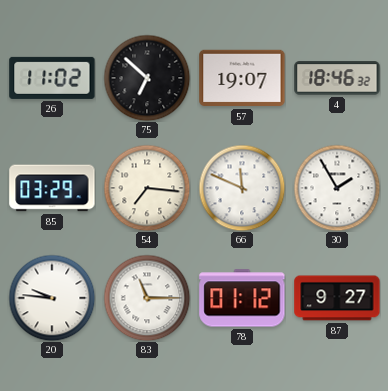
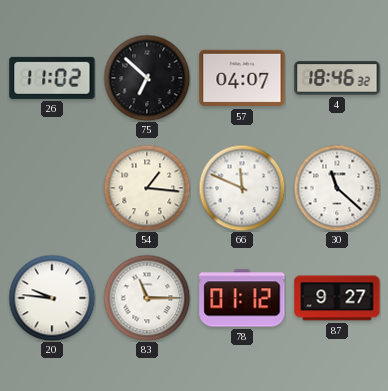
57: 19:07 -> 04:07
85: 03:29 -> none
54: 7:16 -> 1:16
30: 1:55 -> 11:22
